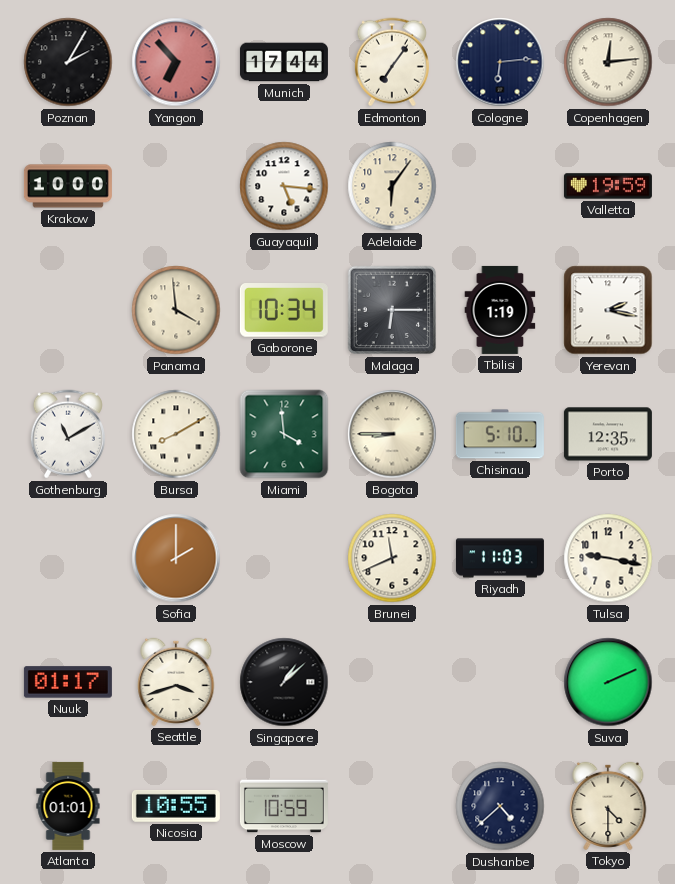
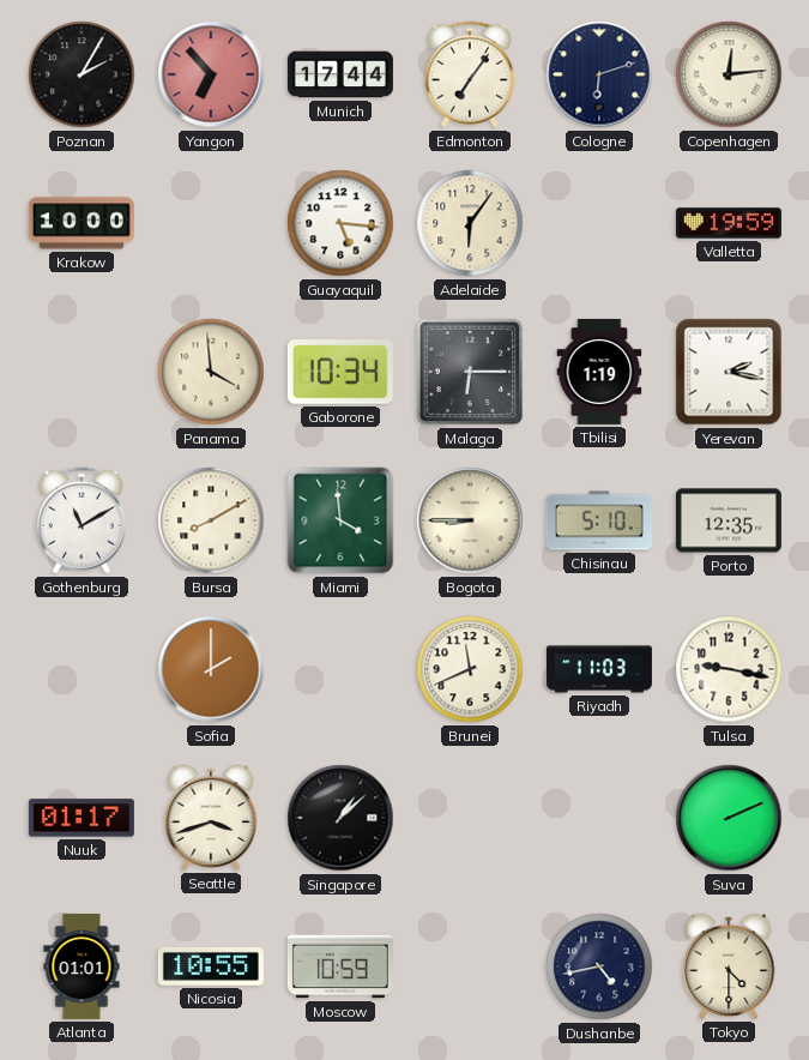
Cologne: 6:14 -> 6:12
Dushanbe: 4:38 -> 4:43
